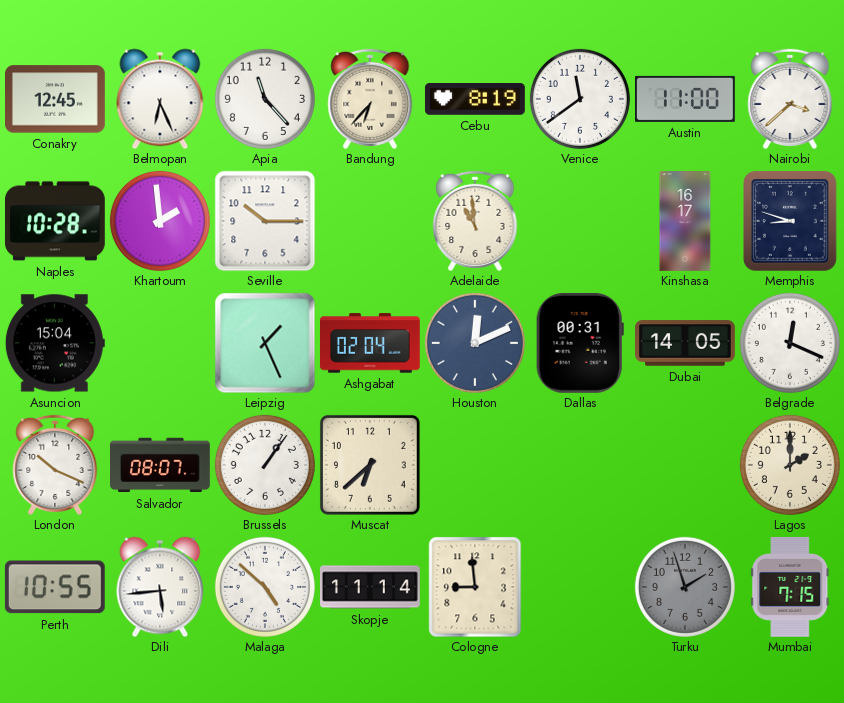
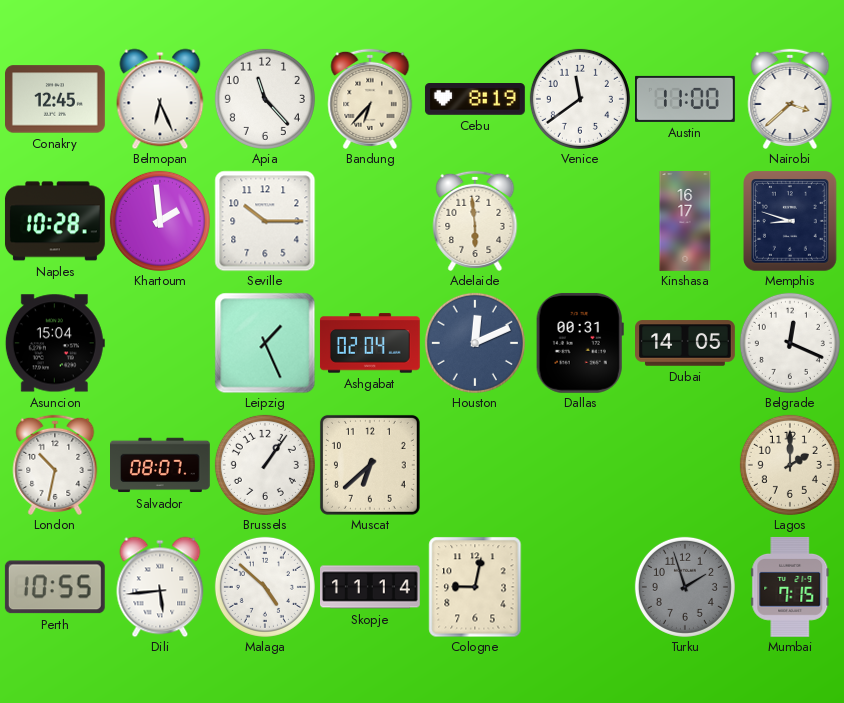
Adelaide: 10:59 -> 5:59
London: 10:19 -> 10:32
Cologne: 8:59 -> 9:02
